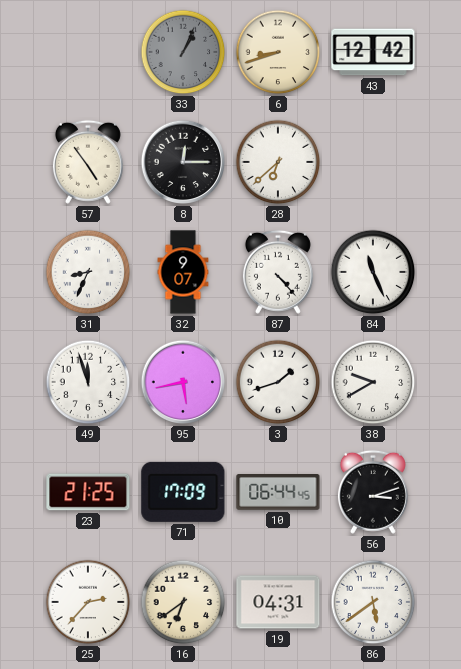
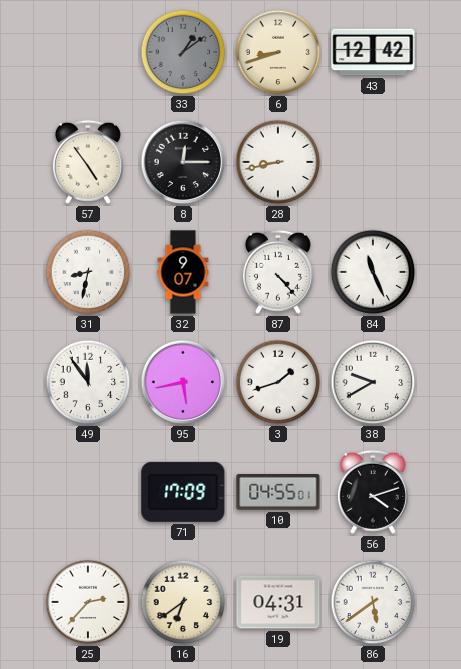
33: 1:04 -> 1:09
28: 6:38 -> 8:43
31: 8:34 -> 8:32
49: 11:57 -> 11:54
23: 21:25 -> none
10: 06:44 -> 04:55
56: 3:12 -> 4:12
